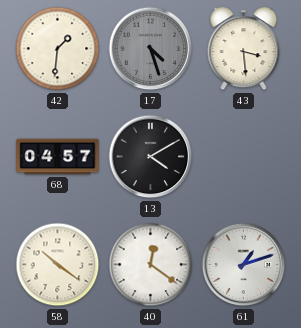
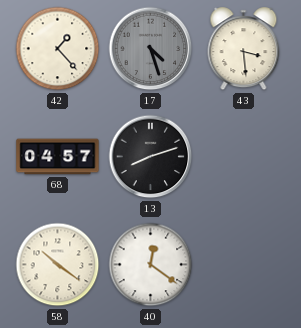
42: 1:31 -> 1:23
13: 4:10 -> 8:12
61: 1:12 -> none
